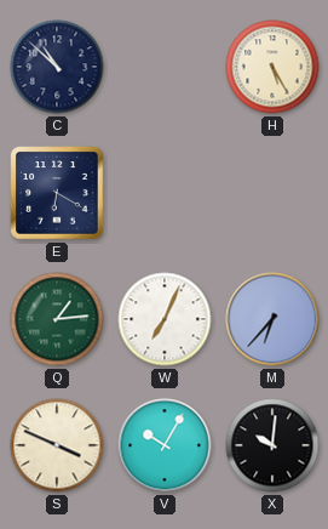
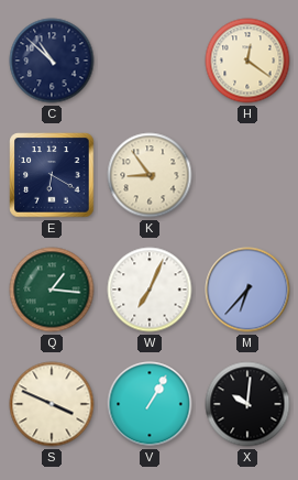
H: 5:25 -> 12:21
K: none -> 8:54
Q: 1:14 -> 1:16
V: 10:05 -> 1:05
